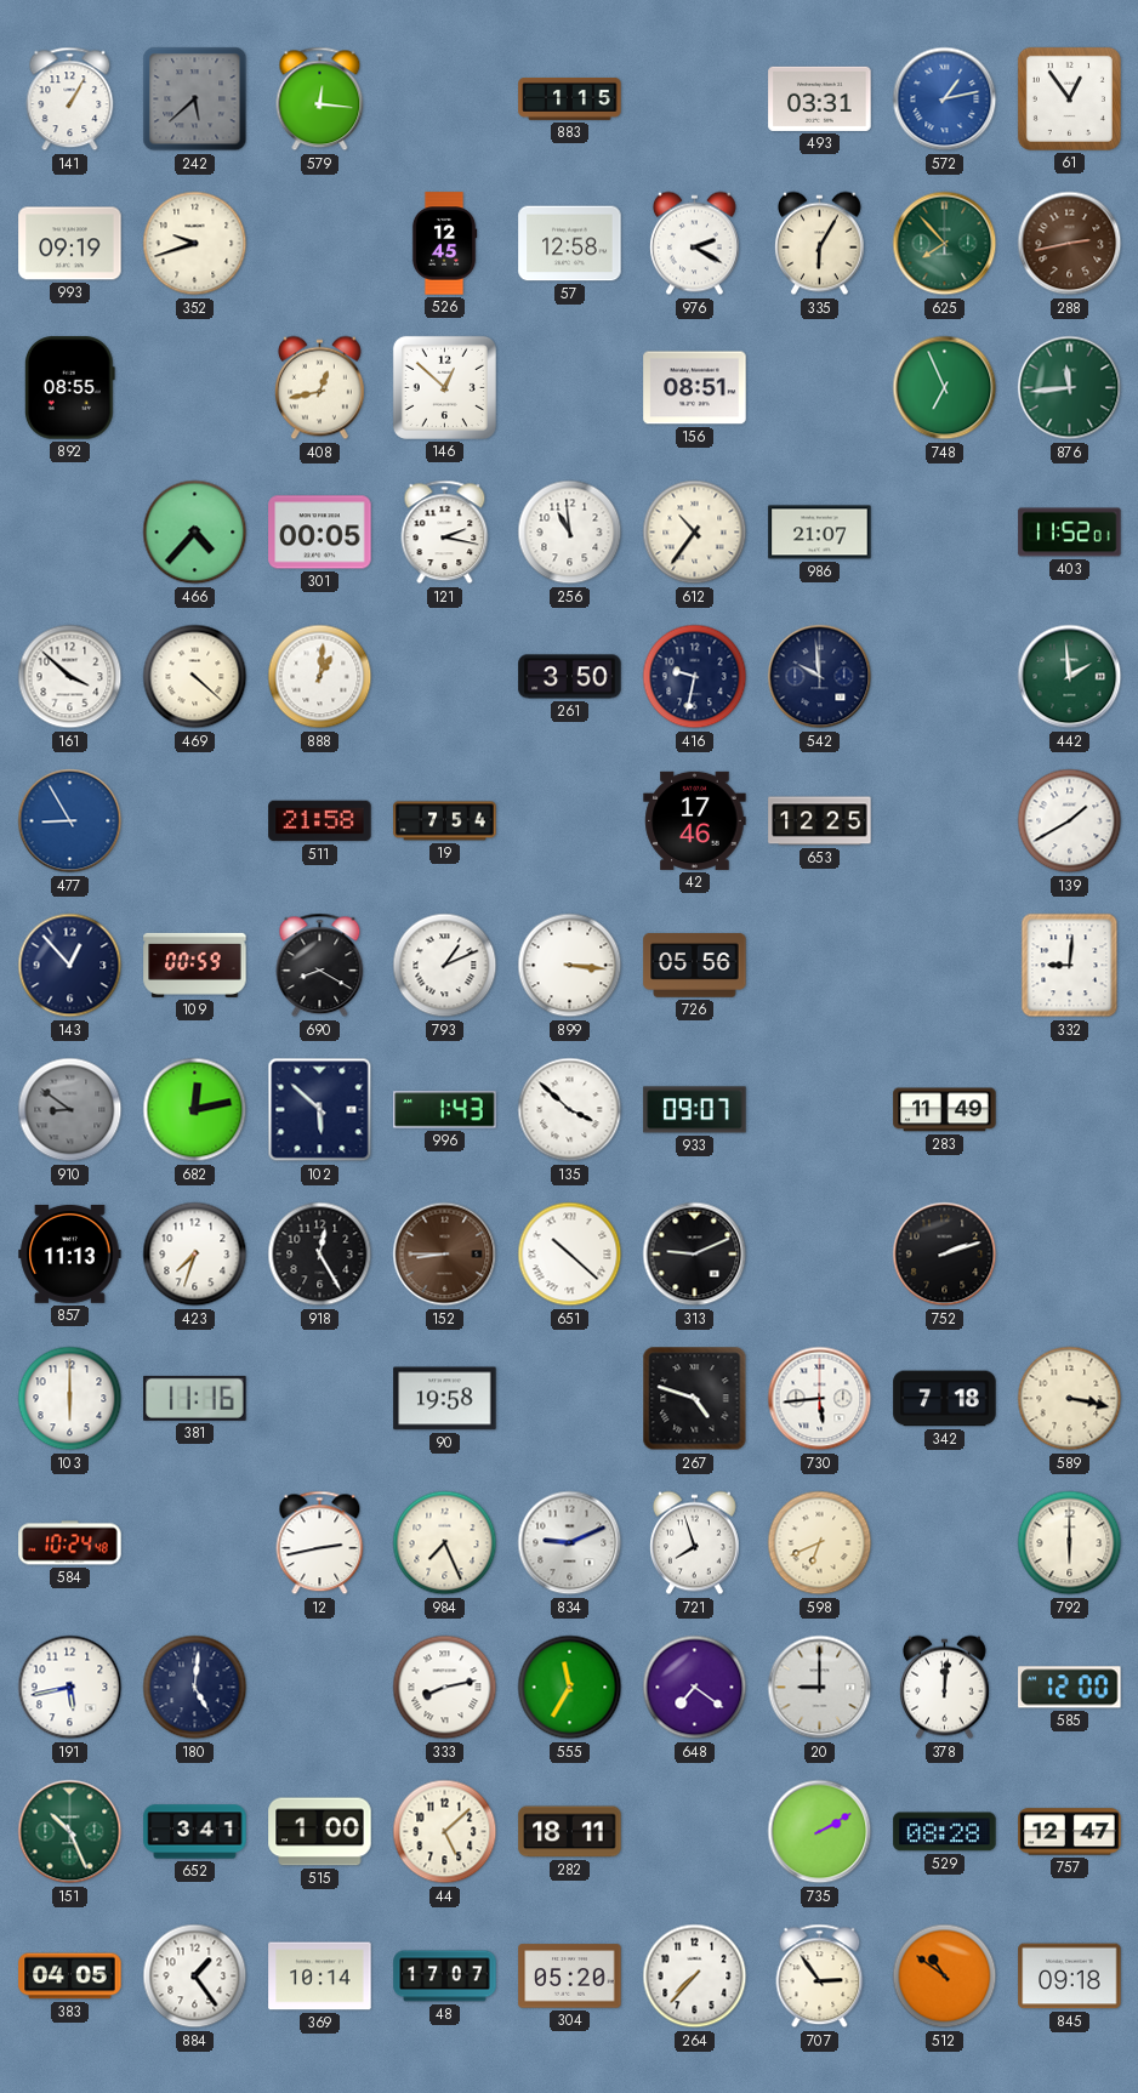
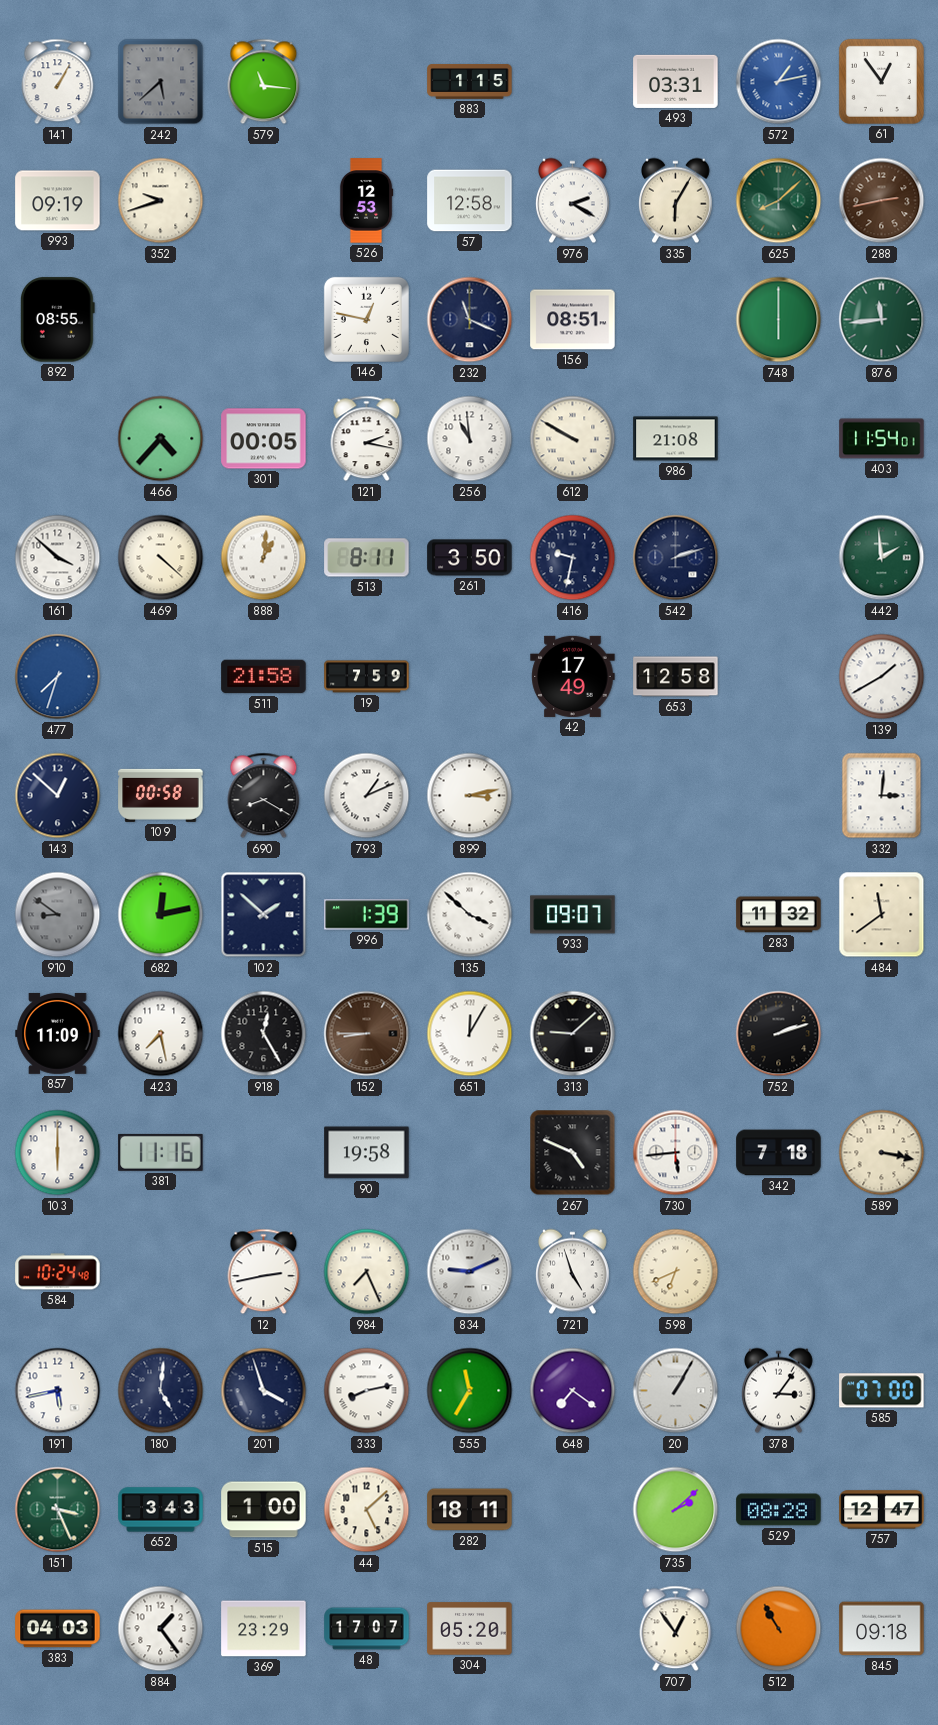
579: 12:16 -> 11:16
526: 12:45 -> 12:53
625: 7:53 -> 8:08
408: 12:43 -> none
146: 12:52 -> 12:47
232: none -> 11:19
748: 6:56 -> 6:00
612: 10:36 -> 9:50
986: 21:07 -> 21:08
403: 11:52 -> 11:54
513: none -> 8:11
542: 9:59 -> 2:12
477: 8:55 -> 7:33
19: 7:54 -> 7:59
42: 17:46 -> 17:49
653: 12:25 -> 12:58
143: 12:53 -> 12:52
109: 00:59 -> 00:58
899: 3:16 -> 3:13
726: 05:56 -> none
332: 9:01 -> 3:01
102: 5:52 -> 1:52
996: 1:43 -> 1:39
283: 11:49 -> 11:32
484: none -> 11:39
857: 11:13 -> 11:09
423: 7:33 -> 7:28
651: 10:22 -> 12:05
313: 9:11 -> 9:08
267: 4:48 -> 4:49
721: 7:57 -> 4:57
792: 6:00 -> none
201: none -> 3:57
20: 9:00 -> 1:05
378: 12:01 -> 3:06
585: 12:00 -> 07:00
151: 10:26 -> 3:26
652: 3:41 -> 3:43
735: 2:10 -> 2:08
383: 04:05 -> 04:03
369: 10:14 -> 23:29
264: 7:37 -> none
707: 2:54 -> 12:54
512: 10:51 -> 10:55
